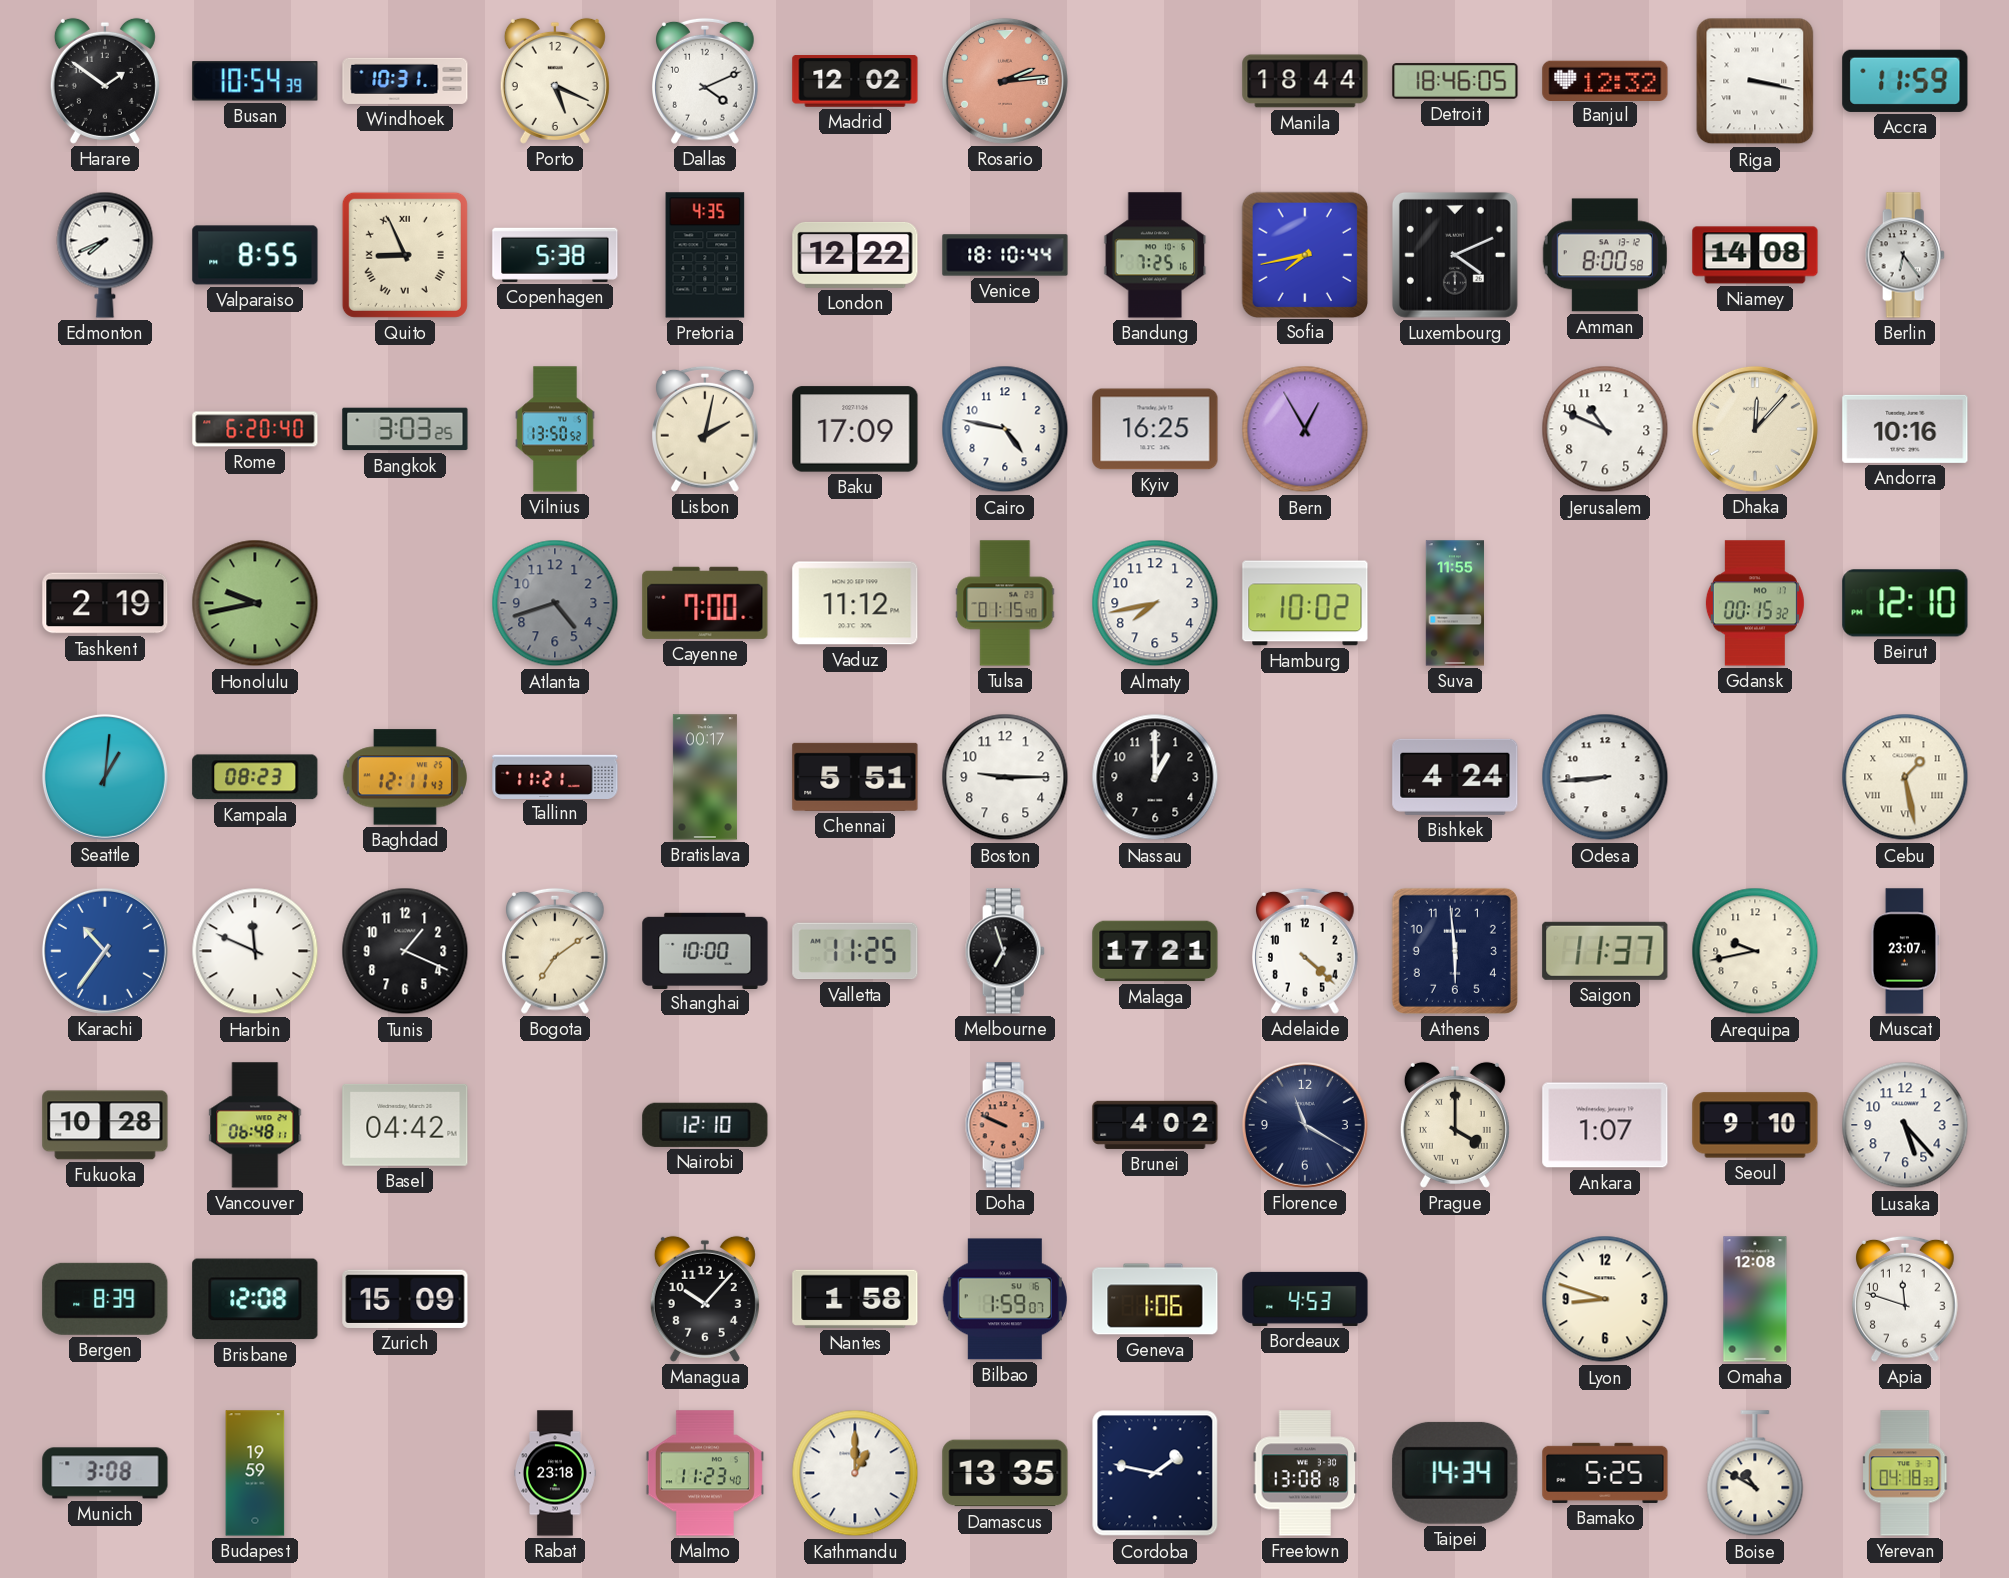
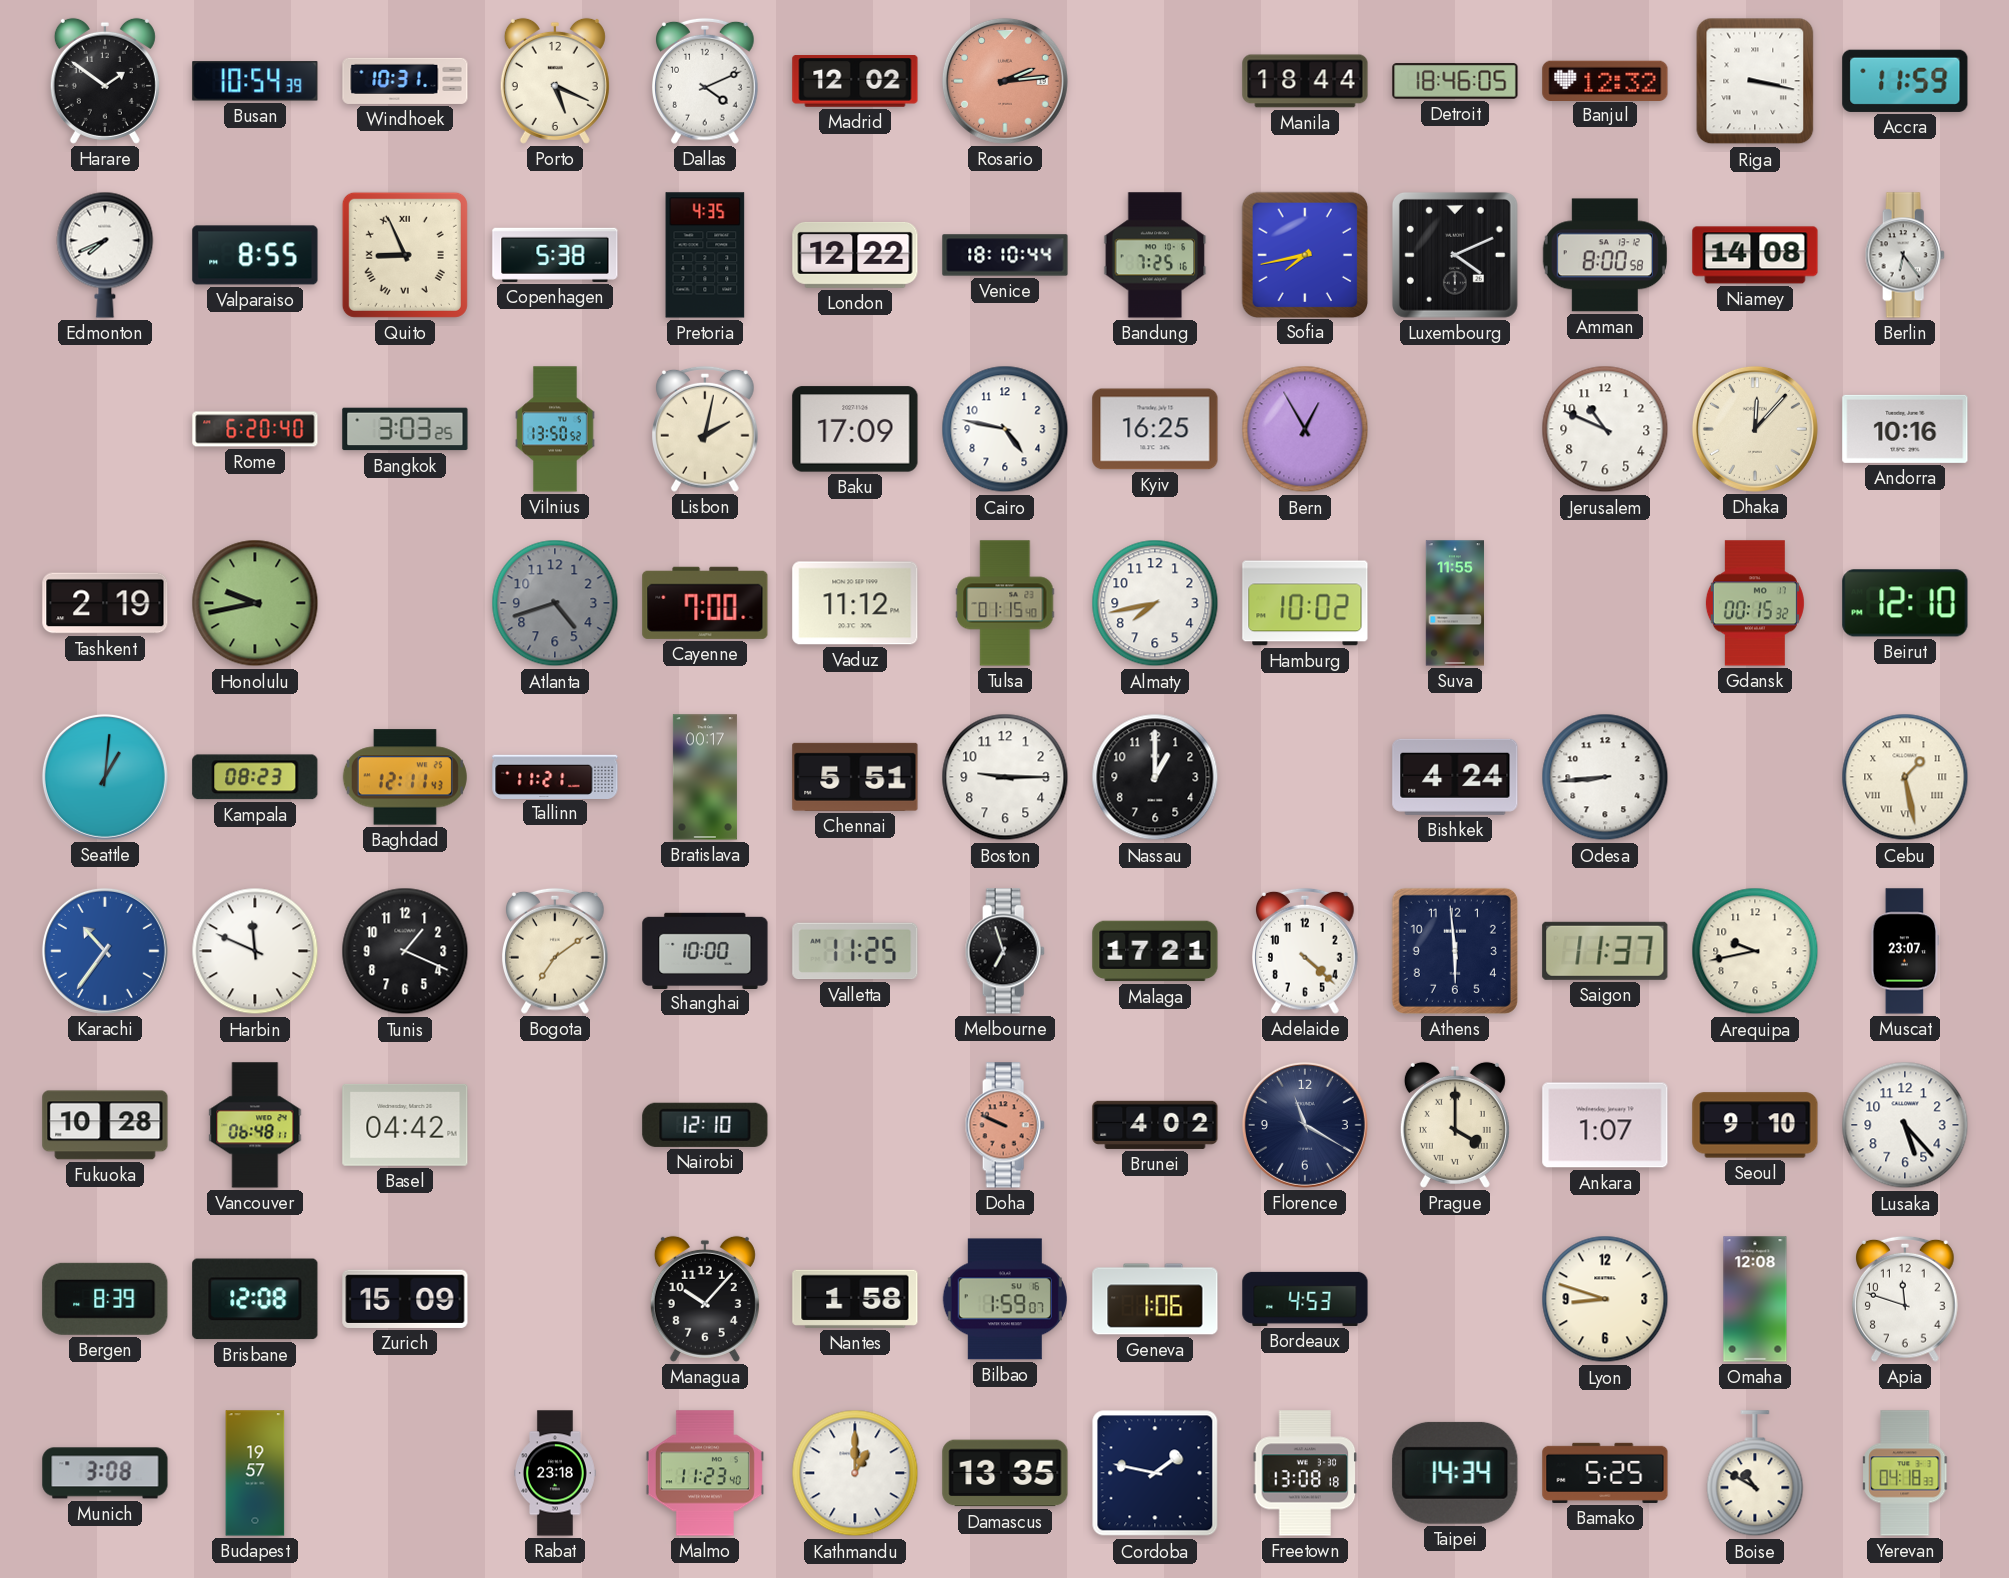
Budapest: 19:59 -> 19:57
